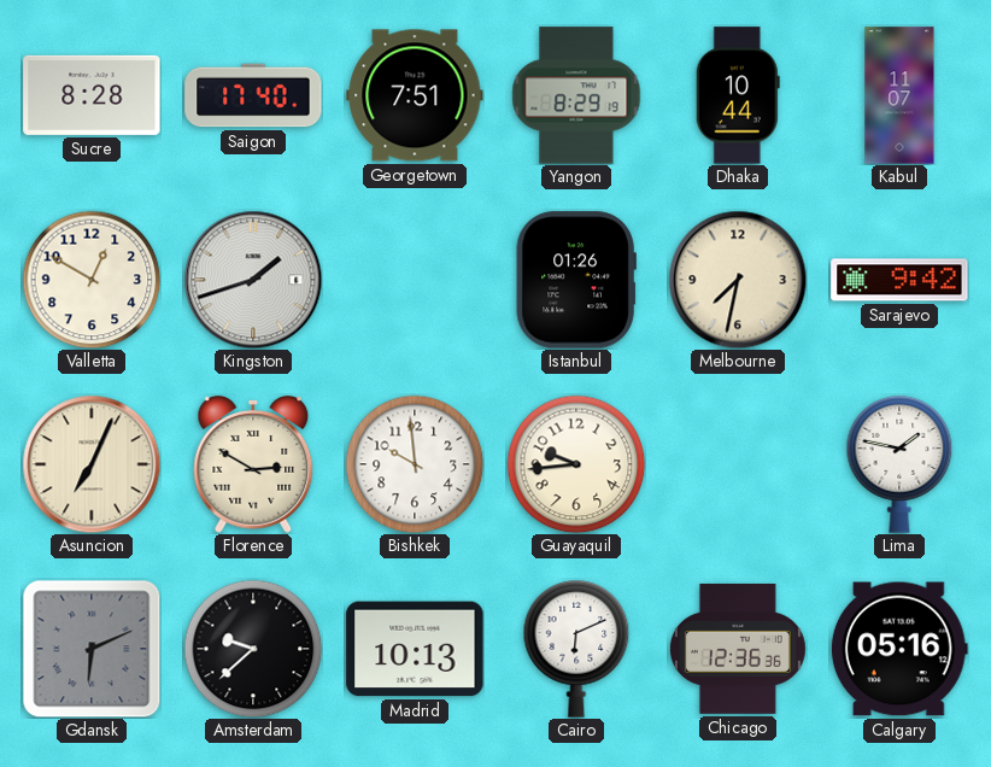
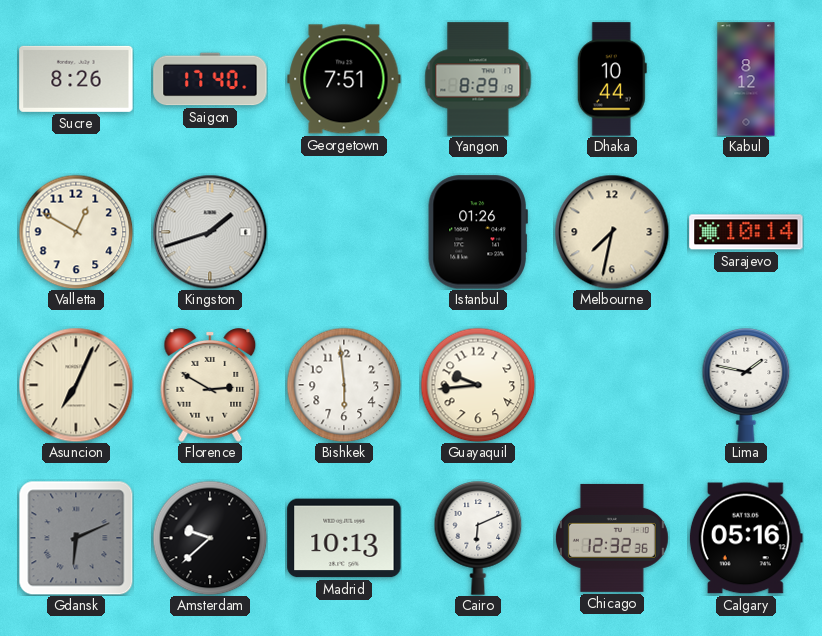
Sucre: 8:28 -> 8:26
Kabul: 11:07 -> 8:12
Sarajevo: 9:42 -> 10:14
Bishkek: 9:59 -> 5:59
Chicago: 12:36 -> 12:32
